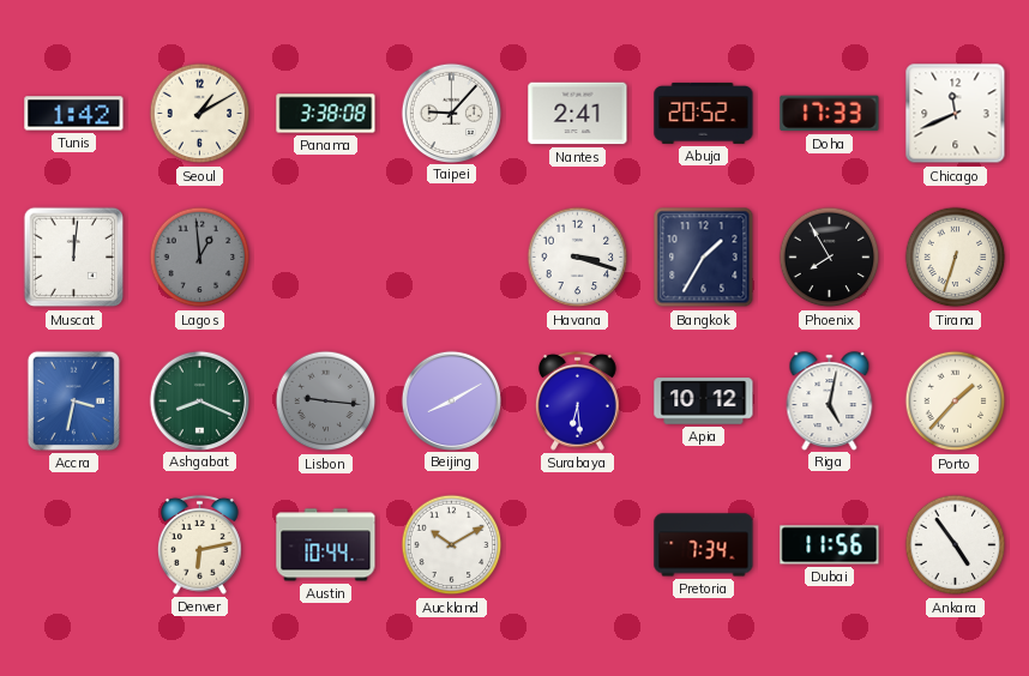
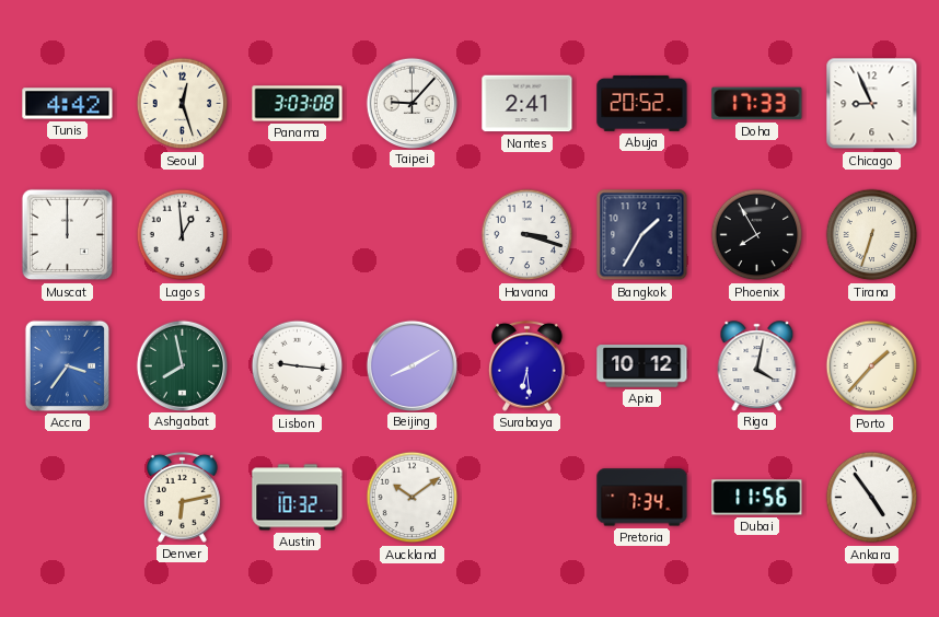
Tunis: 1:42 -> 4:42
Seoul: 1:10 -> 12:27
Panama: 3:38 -> 3:03
Chicago: 11:41 -> 8:56
Muscat: 12:01 -> 12:00
Lagos dial: grey -> white
Accra: 3:32 -> 3:36
Ashgabat: 8:19 -> 7:58
Lisbon dial: grey -> white
Riga: 5:02 -> 4:02
Austin: 10:44 -> 10:32
Auckland: 10:10 -> 10:09
